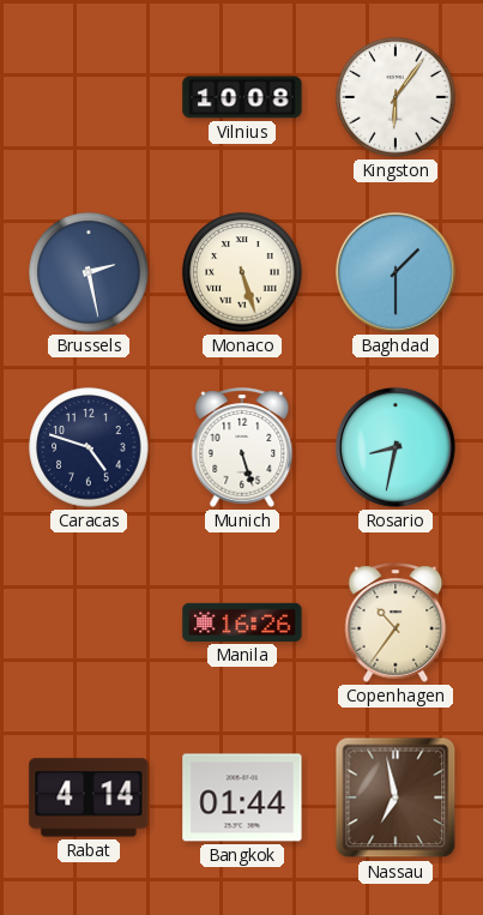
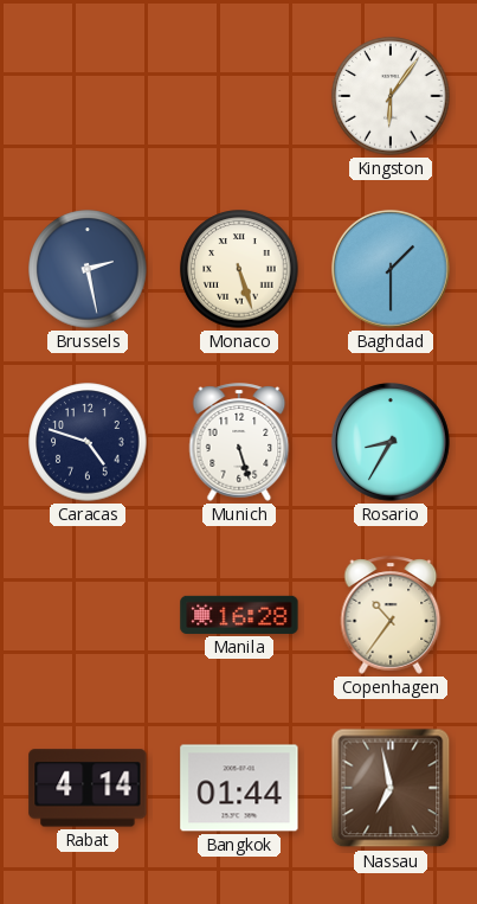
Vilnius: 10:08 -> none
Rosario: 8:32 -> 8:35
Manila: 16:26 -> 16:28
